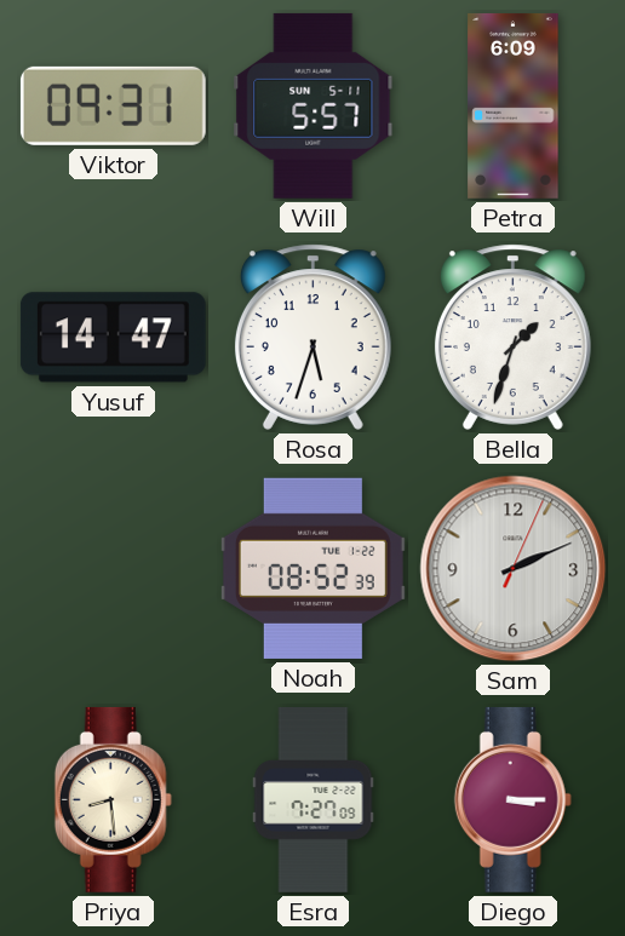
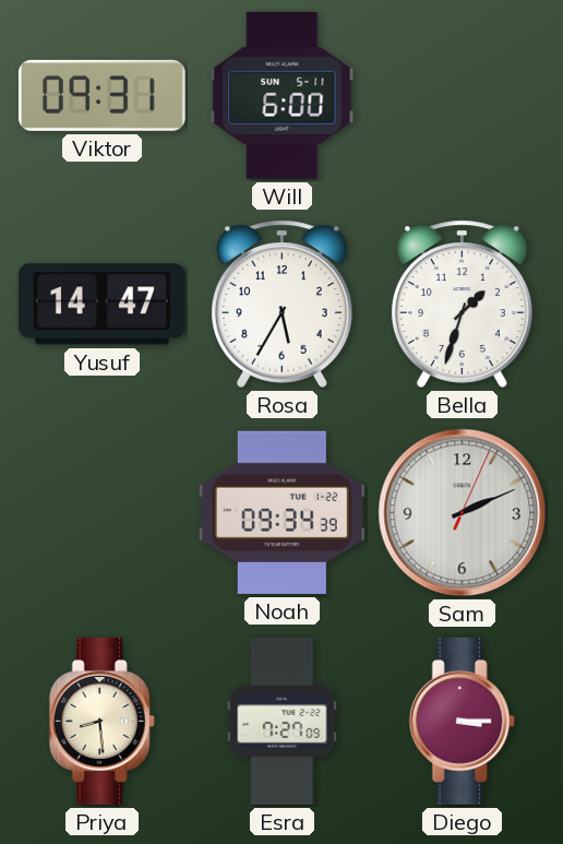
Will: 5:57 -> 6:00
Petra: 6:09 -> none
Rosa: 5:33 -> 5:35
Noah: 08:52 -> 09:34
